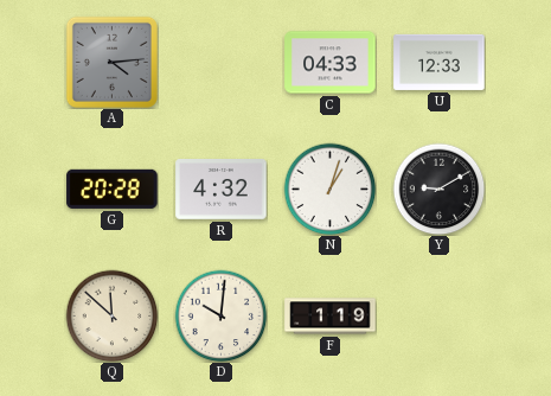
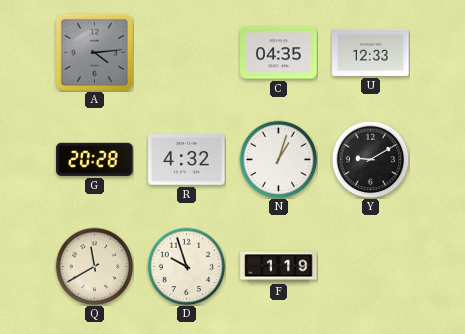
C: 04:33 -> 04:35
Q: 11:52 -> 11:40
D: 10:01 -> 9:57
